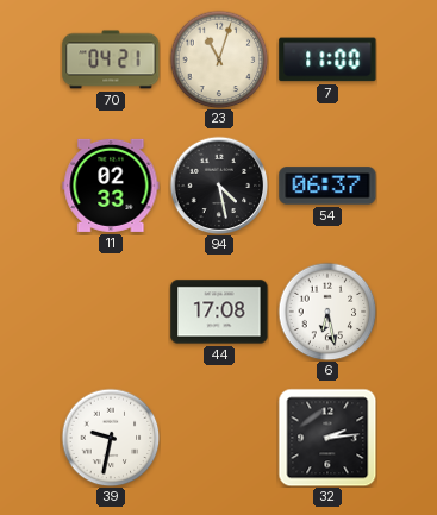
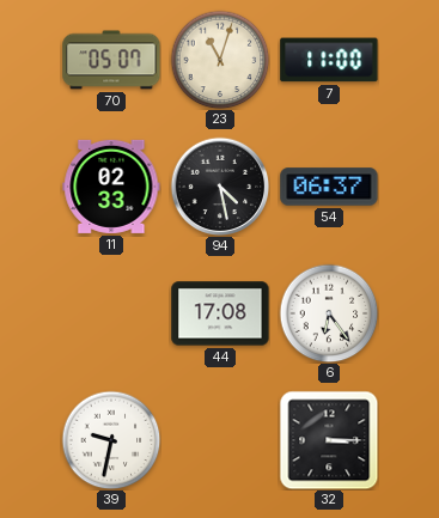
70: 04:21 -> 05:07
6: 6:28 -> 6:24
32: 2:14 -> 3:15
